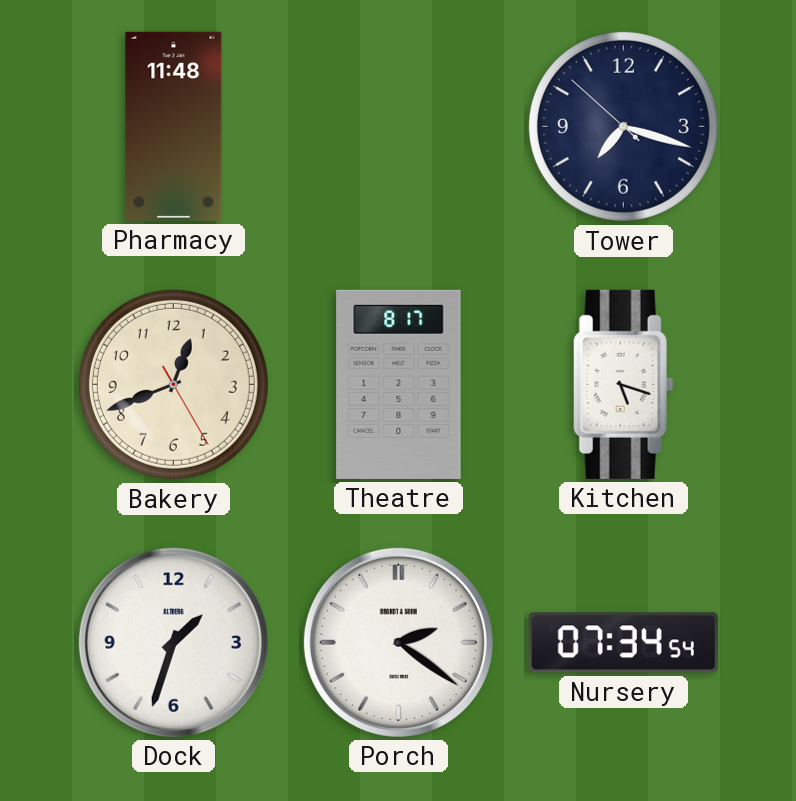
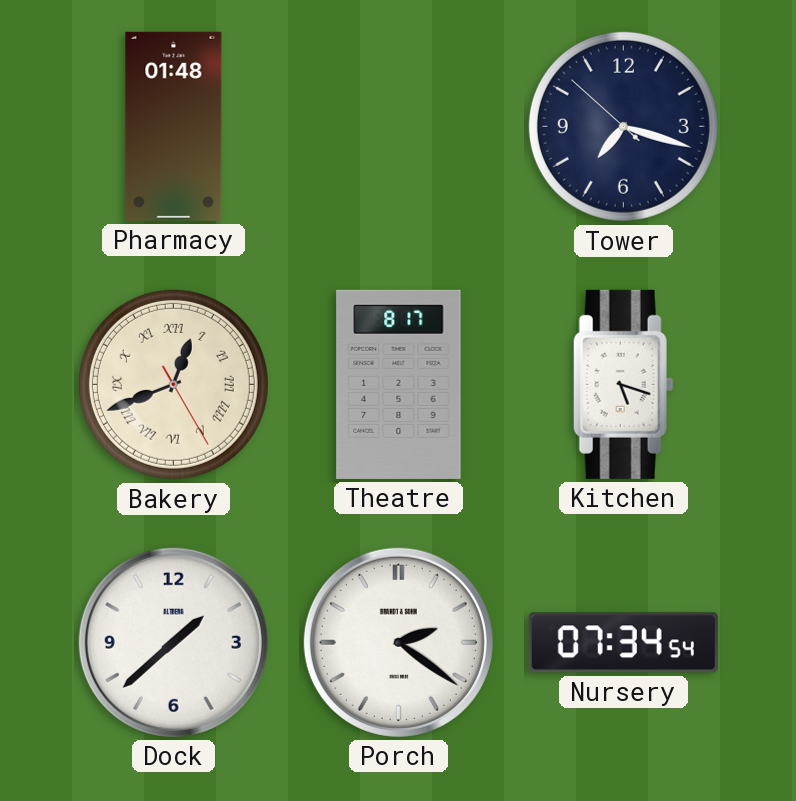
Pharmacy: 11:48 -> 01:48
Bakery numerals: Arabic -> Roman
Dock: 1:33 -> 1:38
